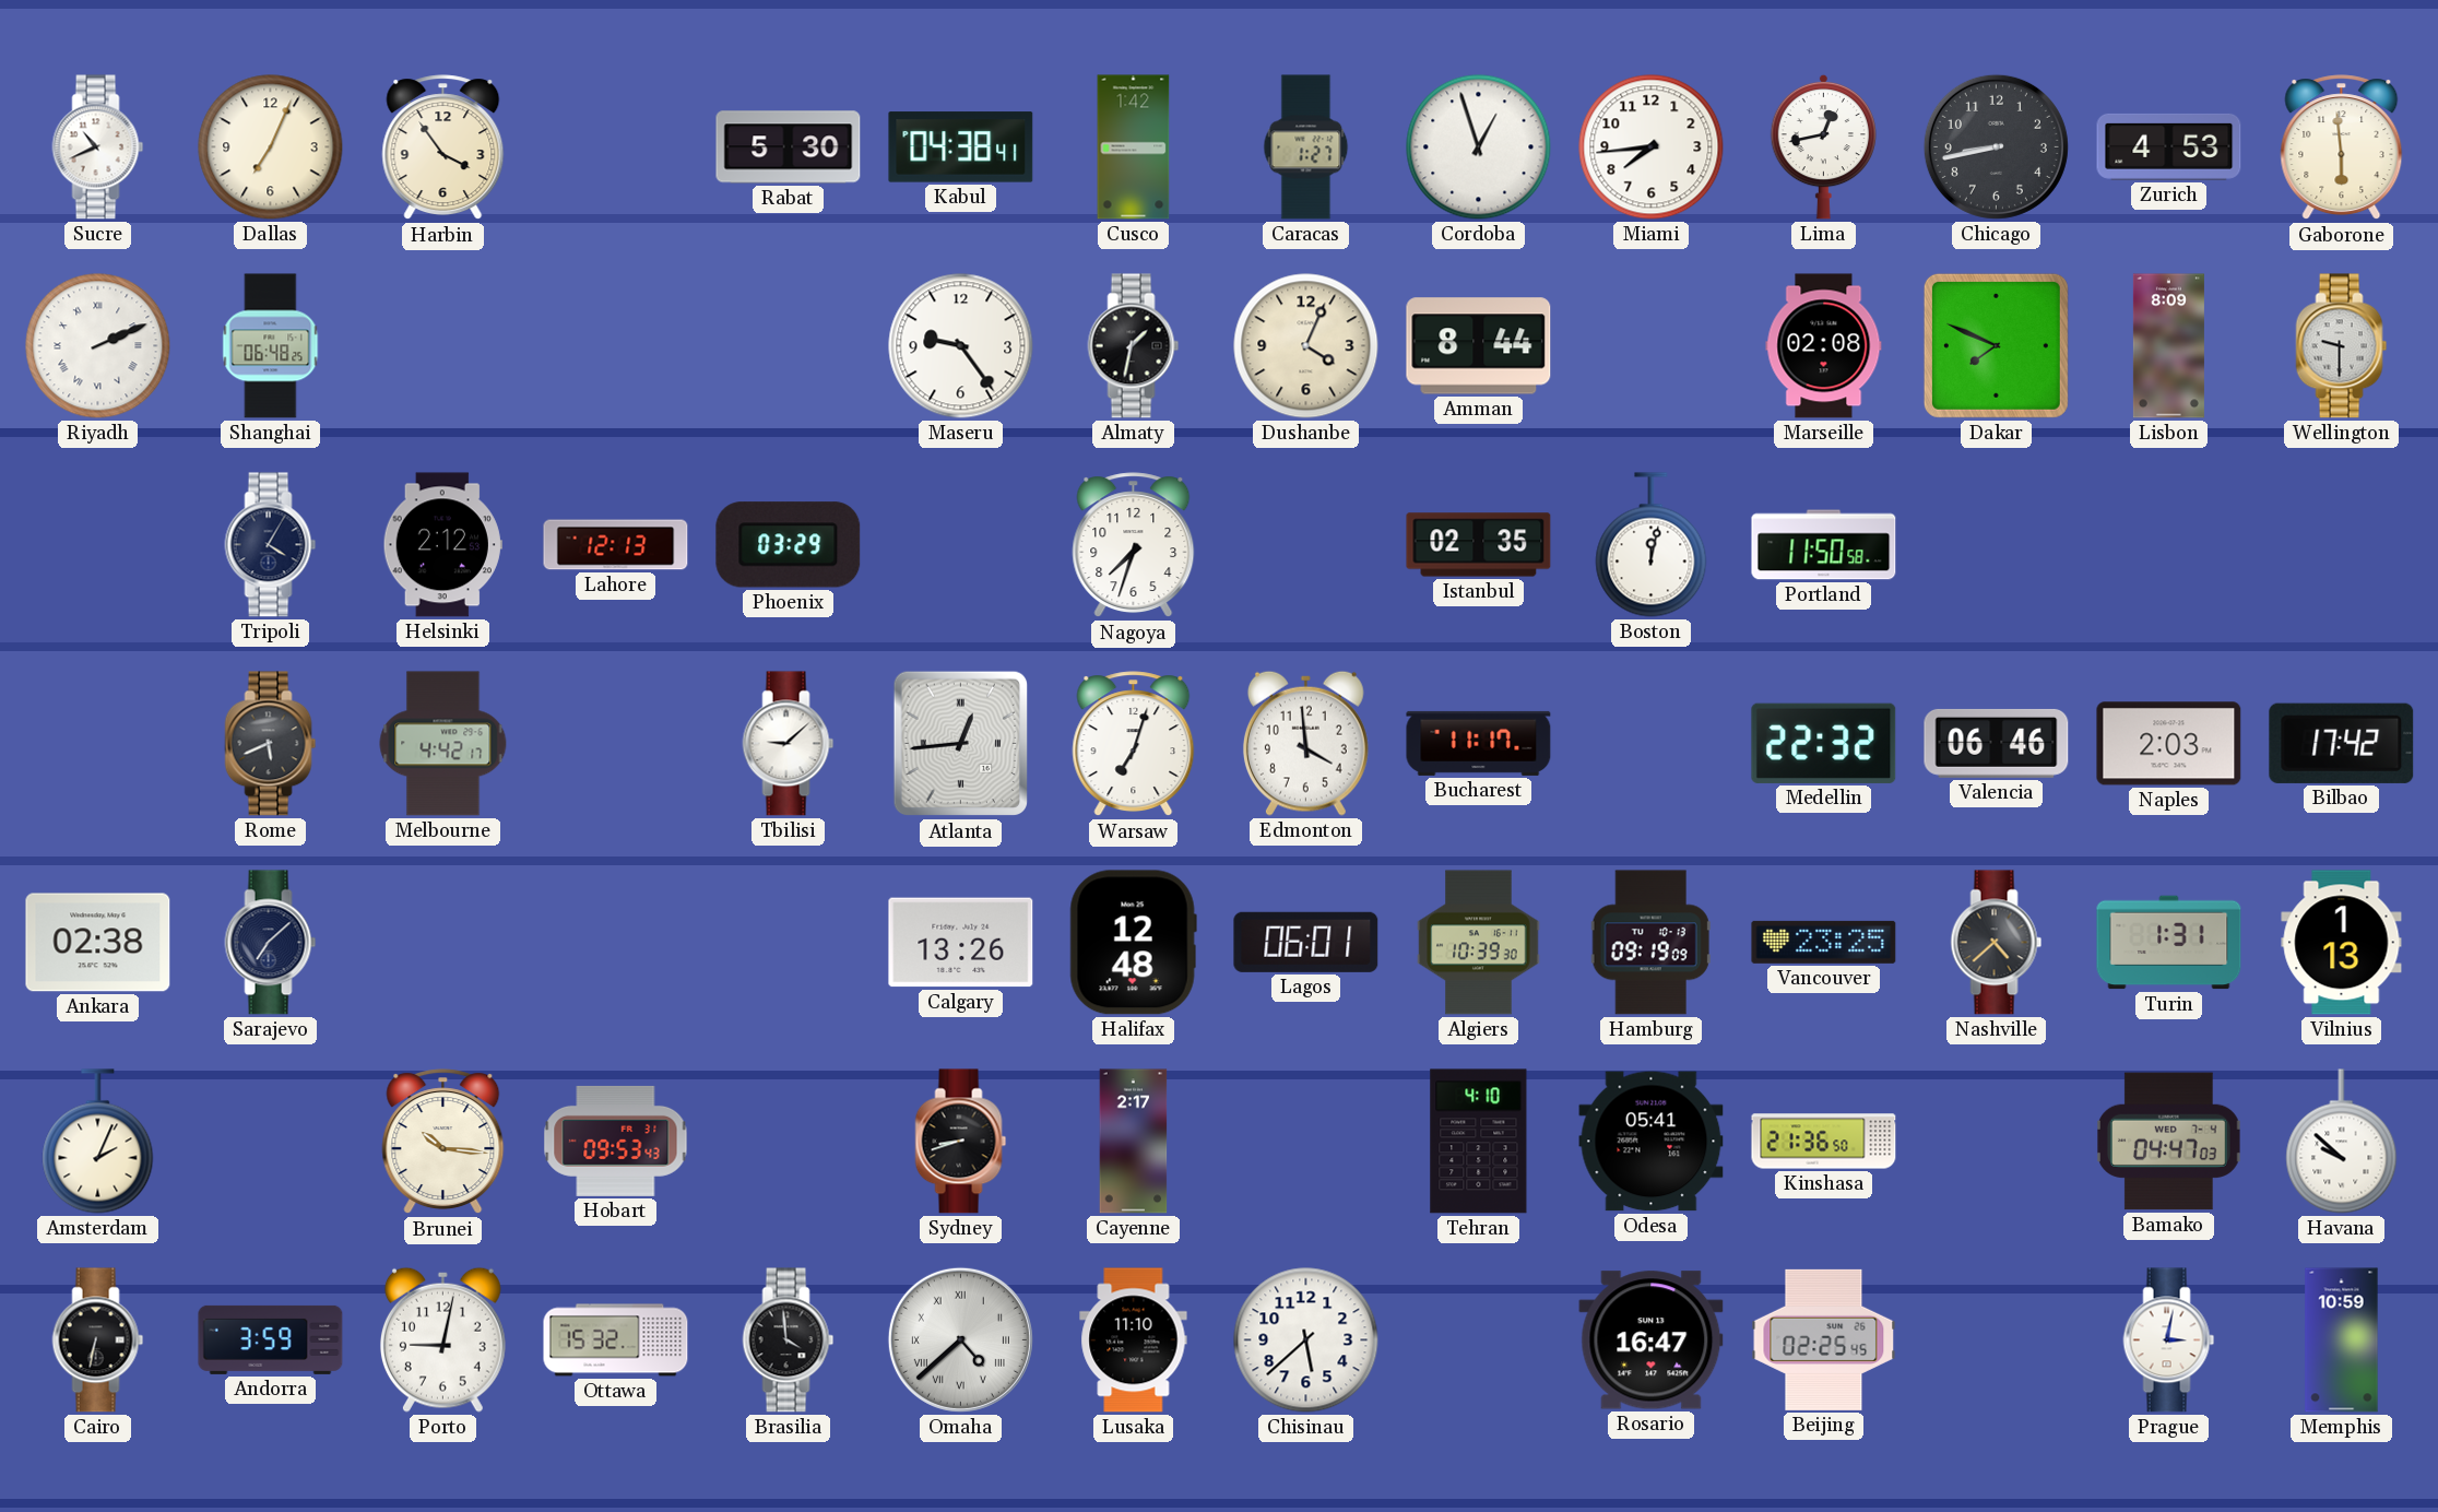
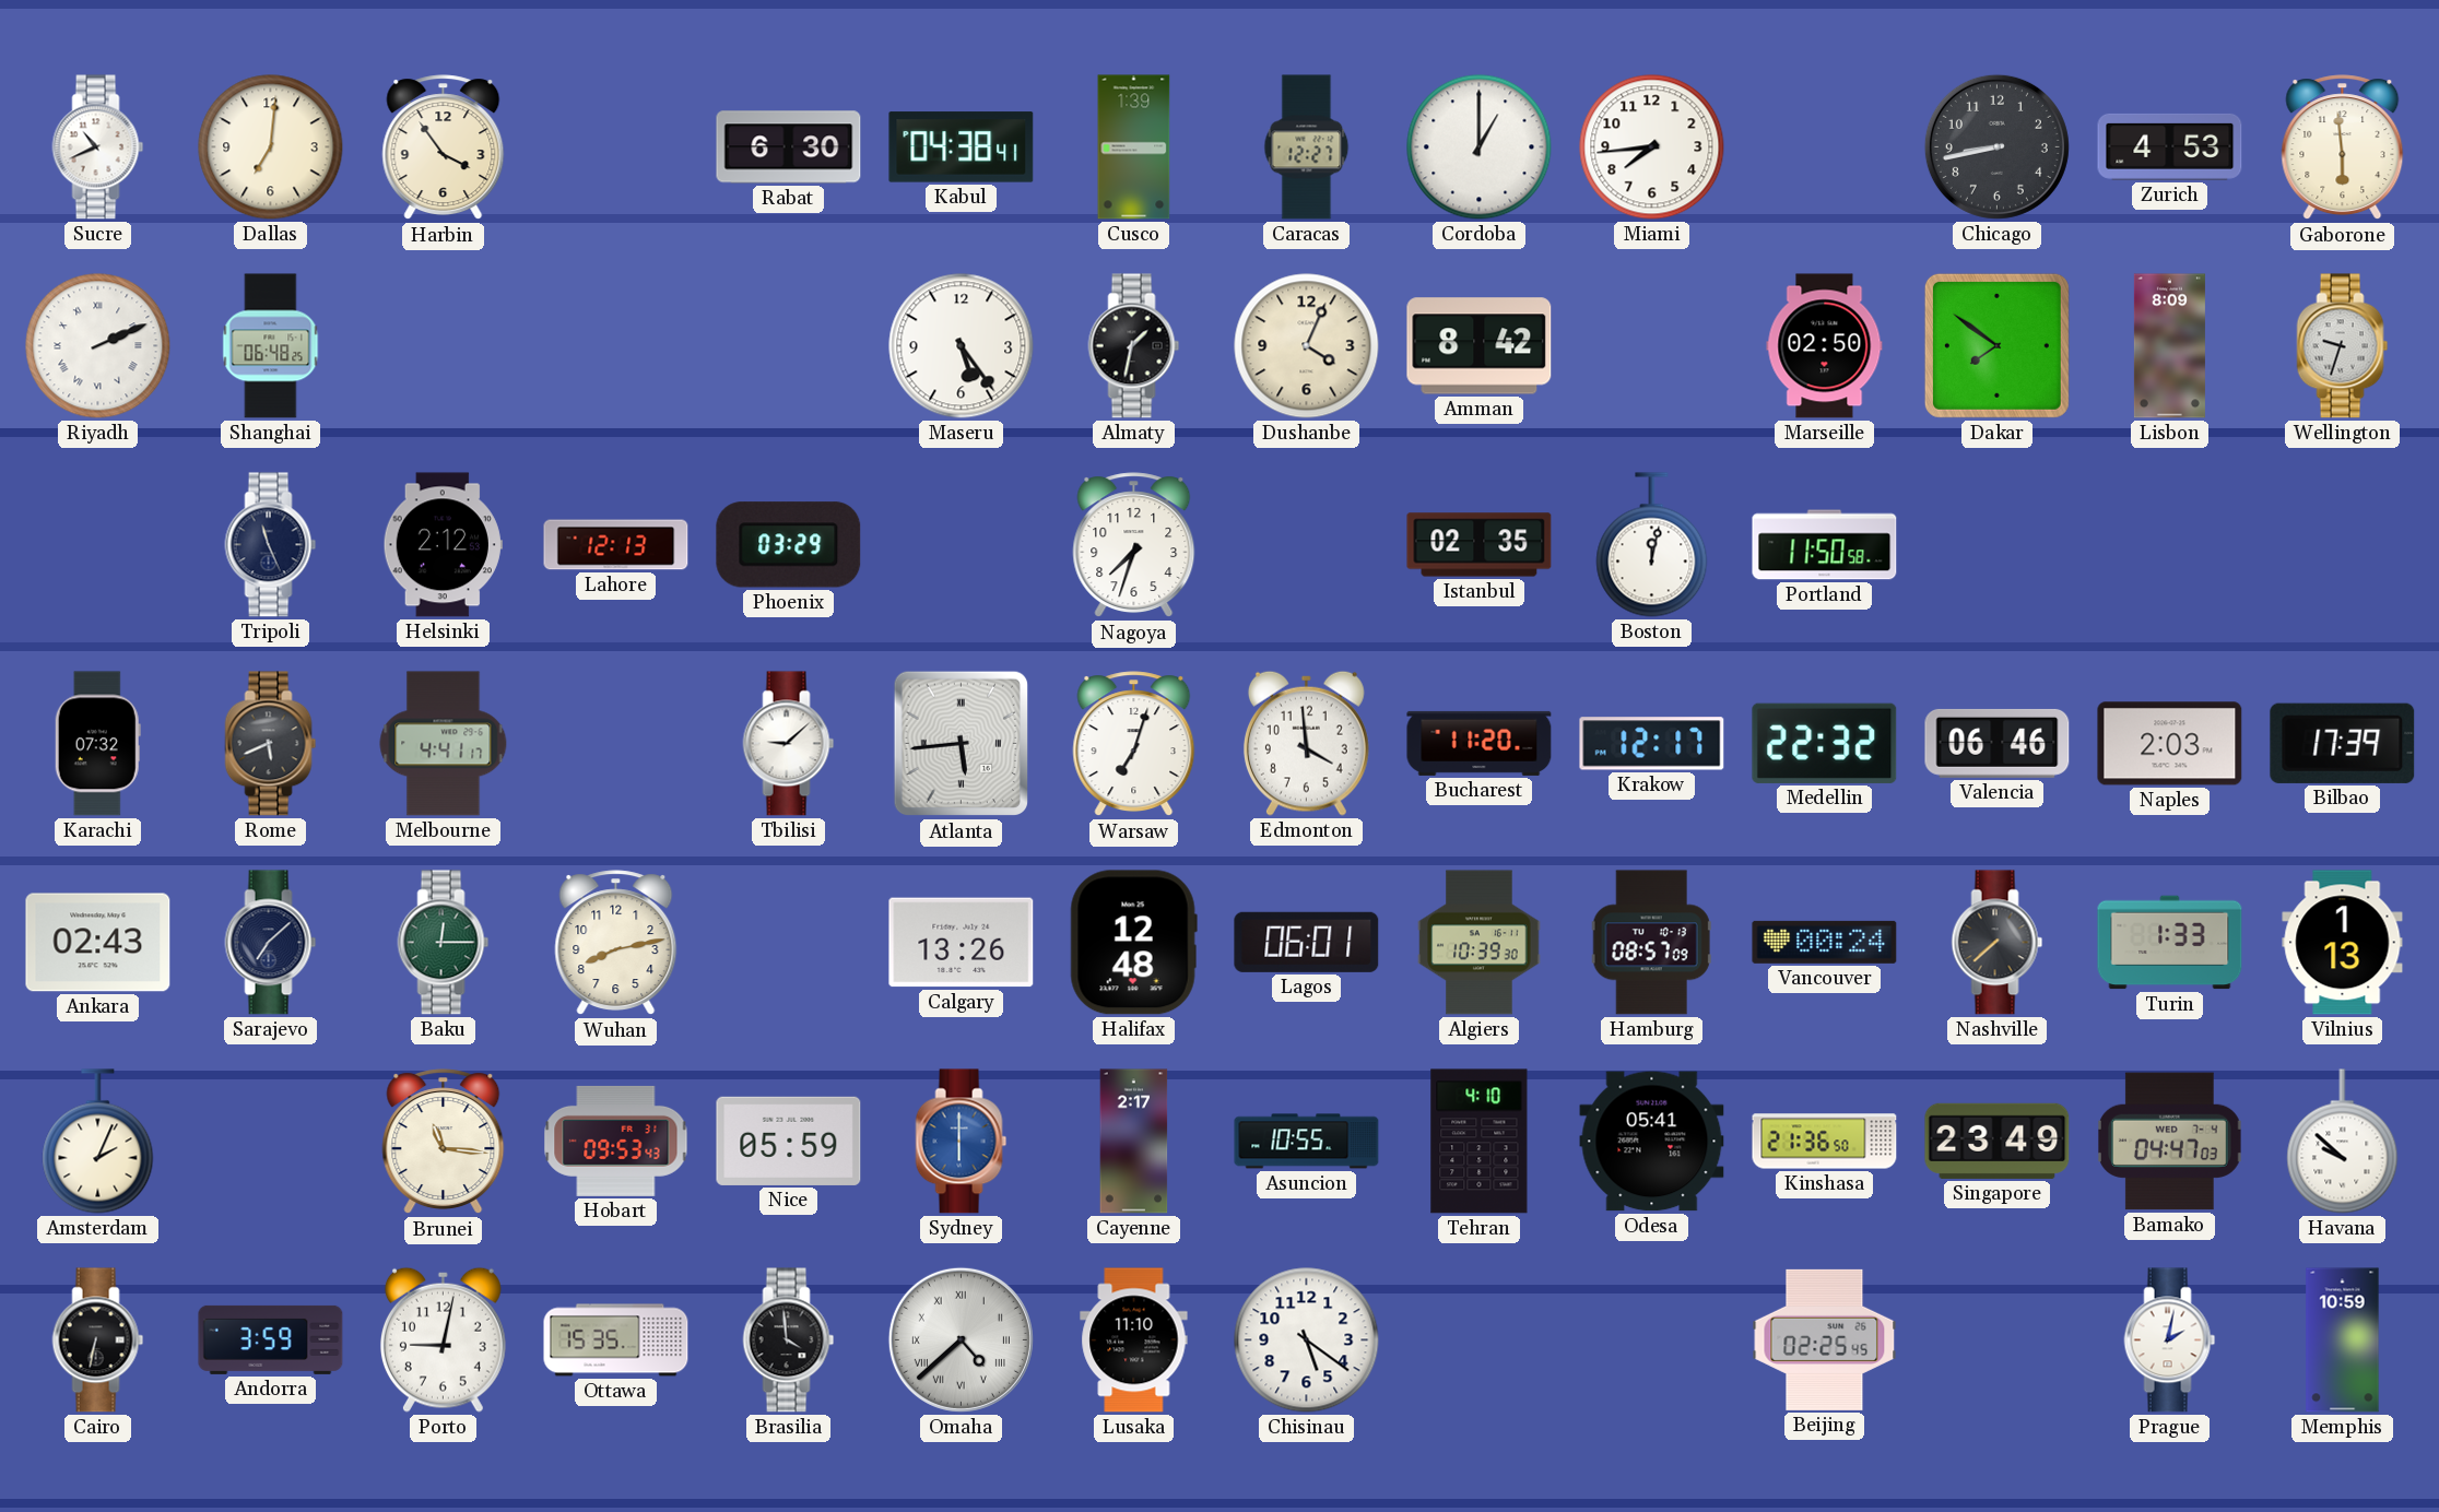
Dallas: 7:04 -> 7:01
Rabat: 5:30 -> 6:30
Cusco: 1:42 -> 1:39
Caracas: 1:27 -> 12:27
Cordoba: 12:57 -> 1:00
Lima: 12:43 -> none
Maseru: 9:24 -> 5:24
Amman: 8:44 -> 8:42
Marseille: 02:08 -> 02:50
Dakar: 7:49 -> 7:51
Wellington: 9:30 -> 9:33
Tripoli: 4:05 -> 11:26
Karachi: none -> 07:32
Melbourne: 4:42 -> 4:41
Atlanta: 12:44 -> 5:44
Bucharest: 11:17 -> 11:20
Krakow: none -> 12:17
Bilbao: 17:42 -> 17:39
Ankara: 02:38 -> 02:43
Baku: none -> 12:15
Wuhan: none -> 8:13
Hamburg: 09:19 -> 08:57
Vancouver: 23:25 -> 00:24
Nashville: 4:38 -> 7:38
Turin: 1:31 -> 1:33
Brunei: 10:16 -> 11:16
Nice: none -> 05:59
Sydney: 8:42 -> 6:00
Sydney dial: black -> blue
Asuncion: none -> 10:55
Singapore: none -> 23:49
Ottawa: 15:32 -> 15:35
Chisinau: 5:38 -> 5:21
Rosario: 16:47 -> none
Prague: 3:02 -> 2:02
